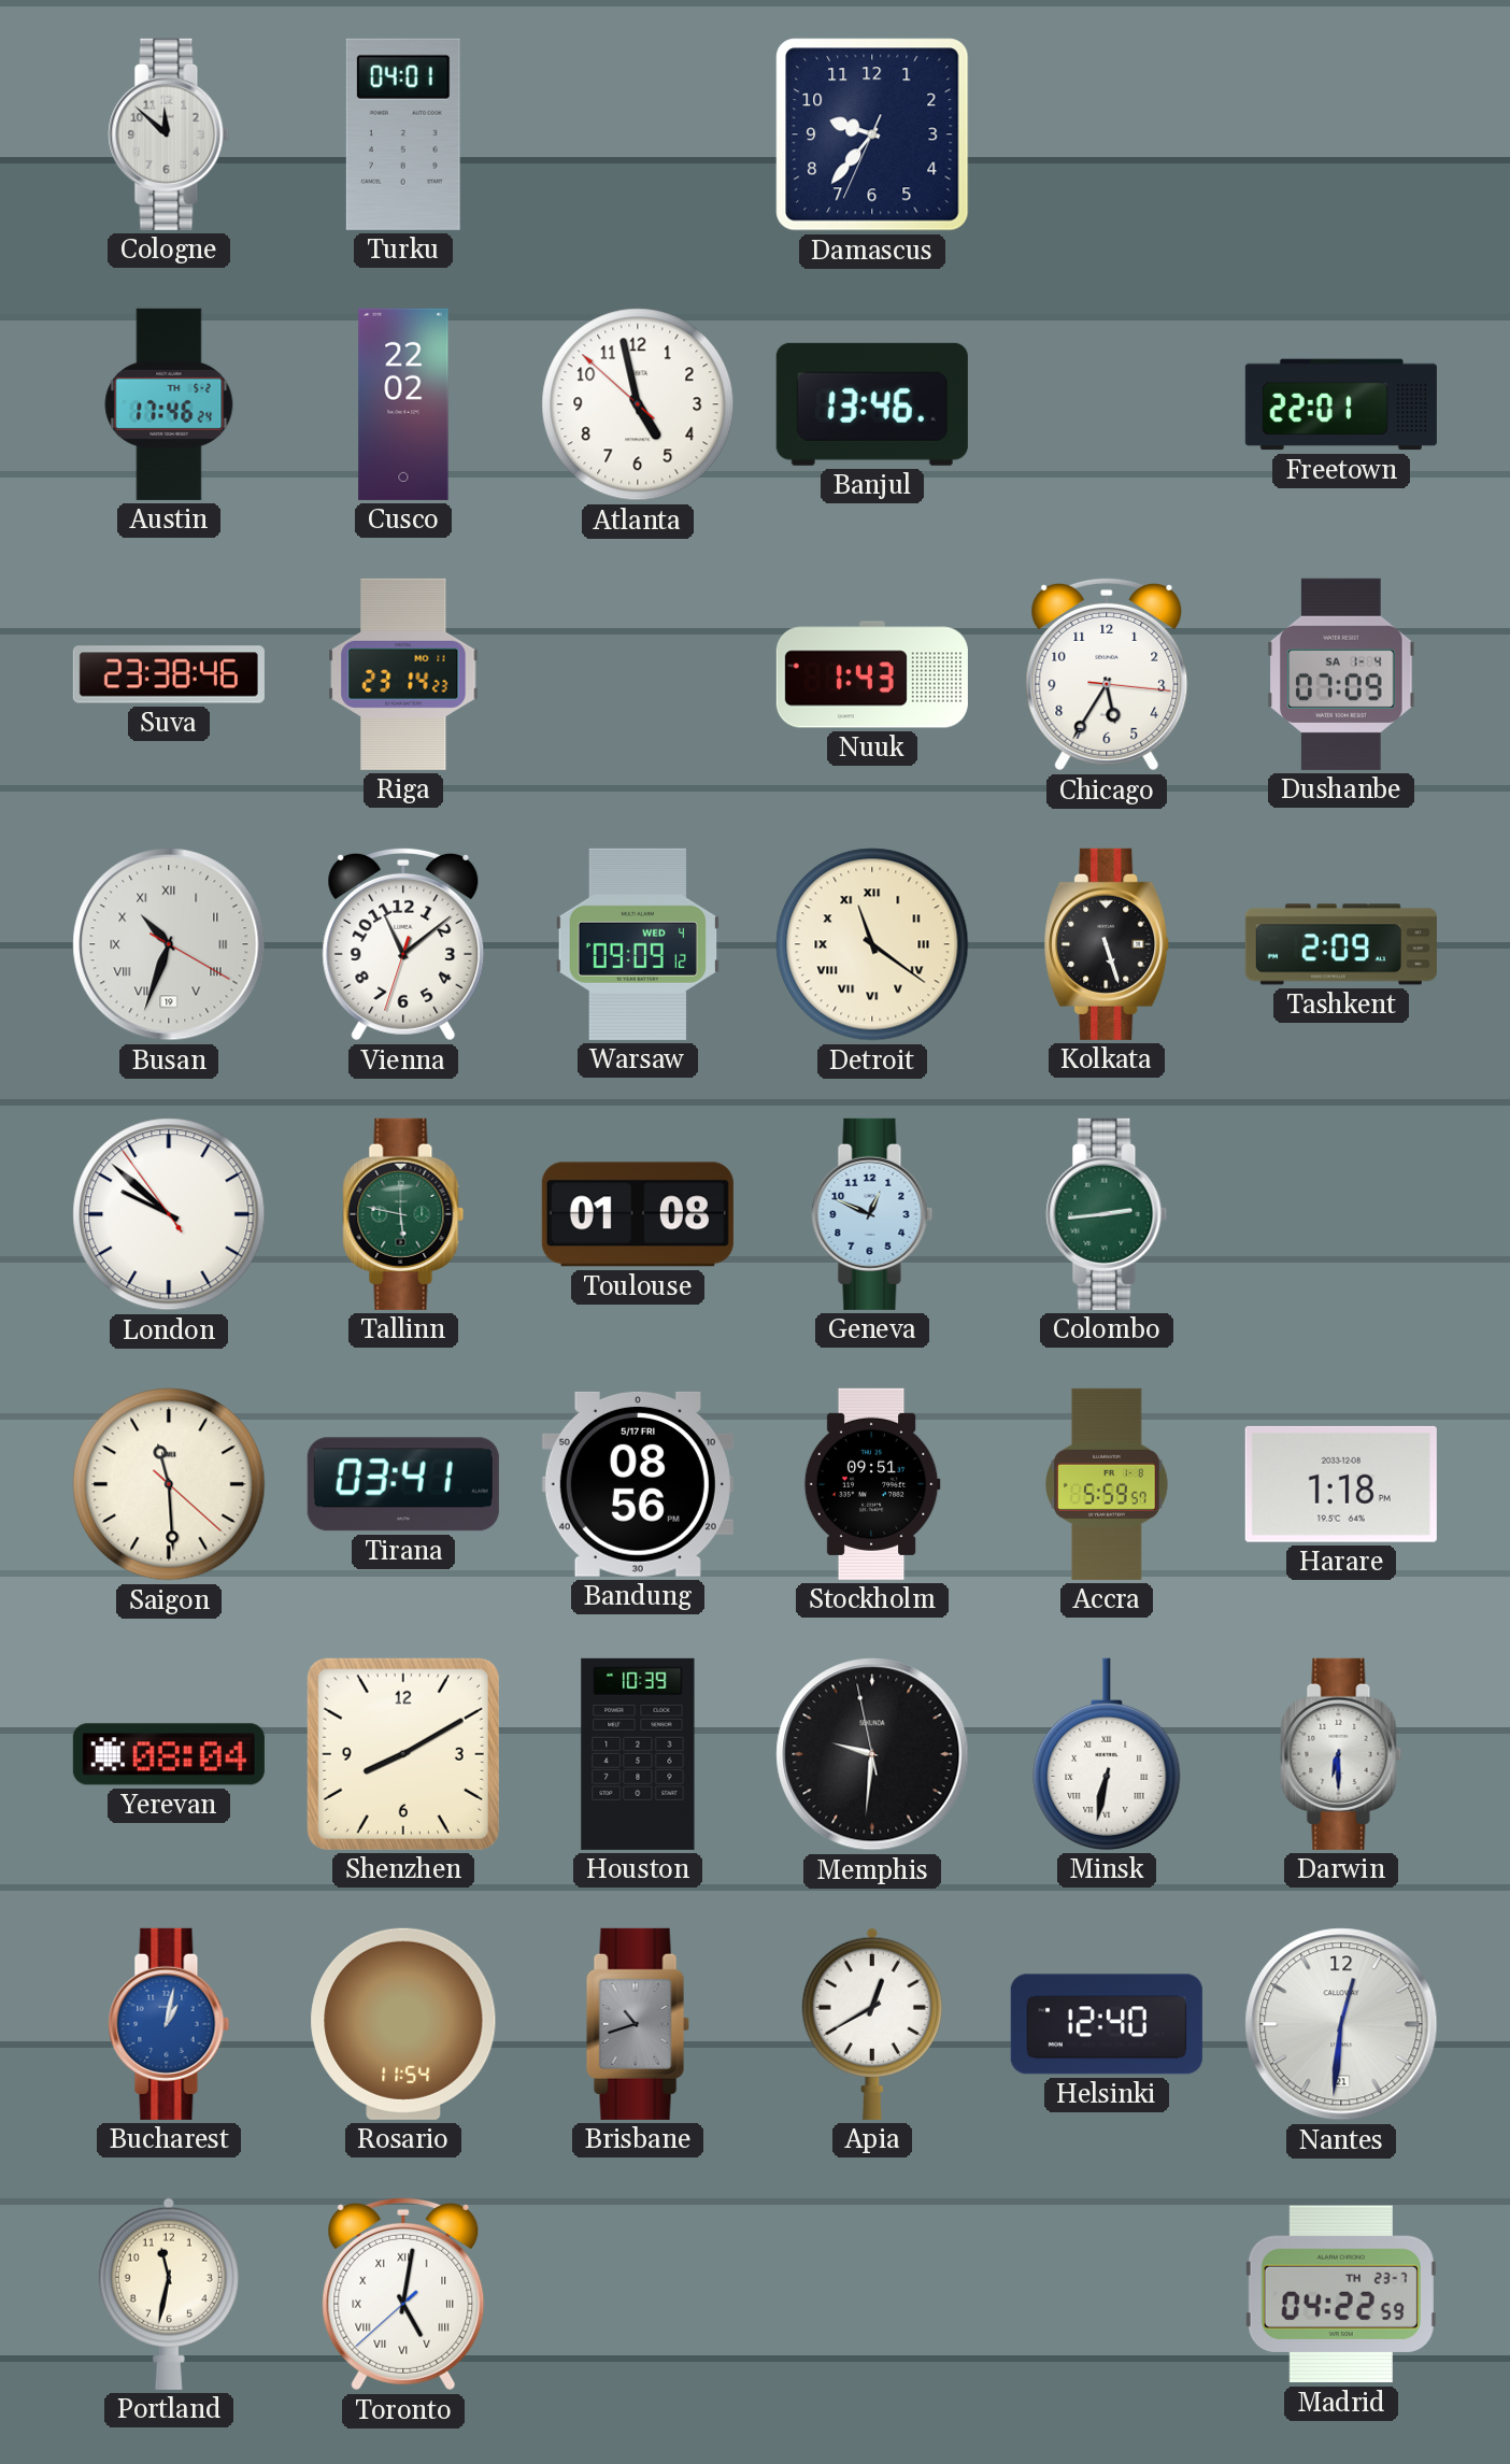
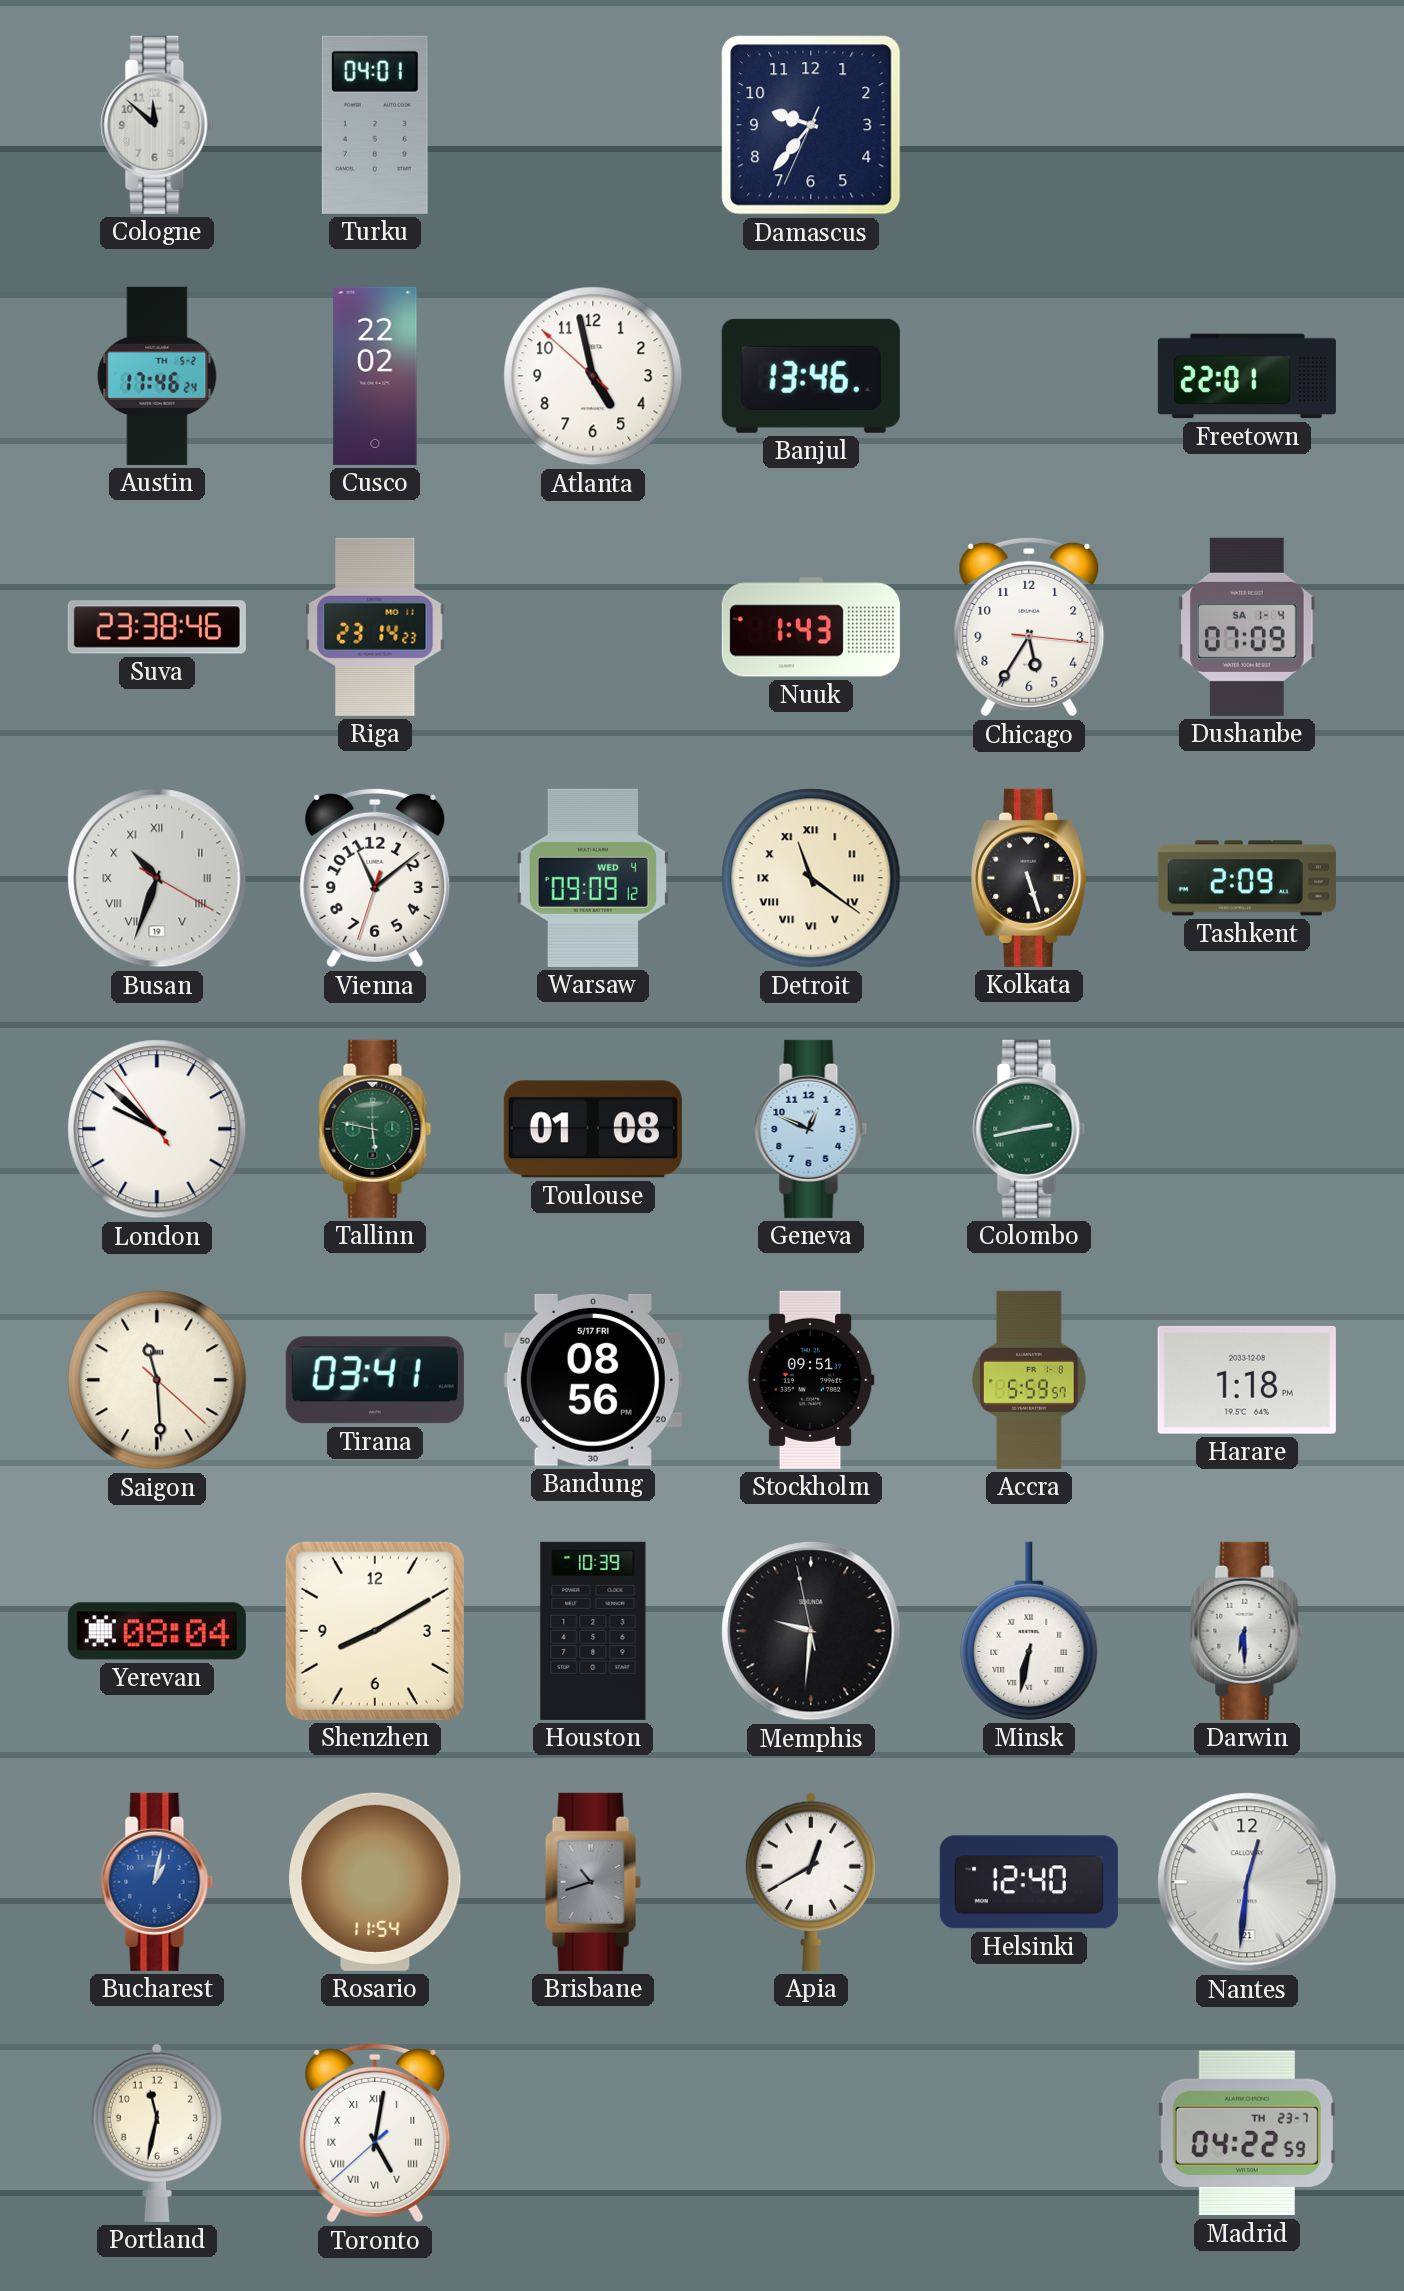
Colombo: 2:44 -> 2:43
